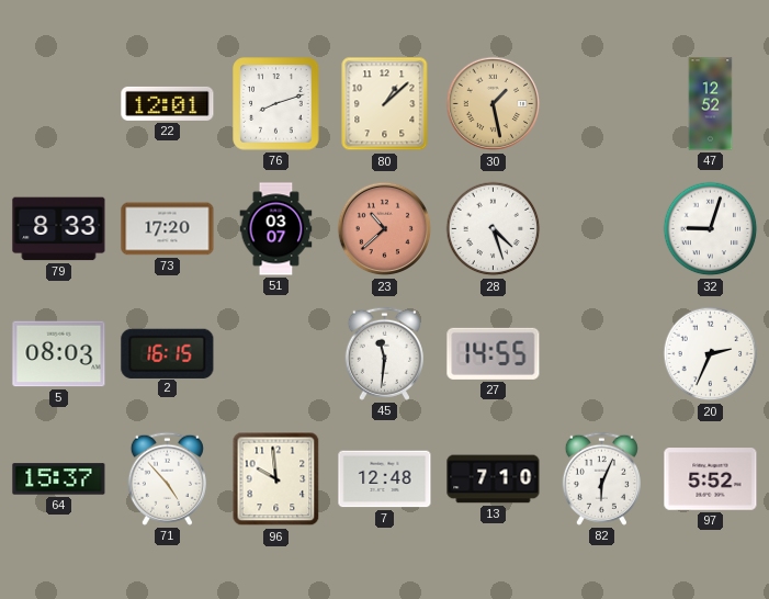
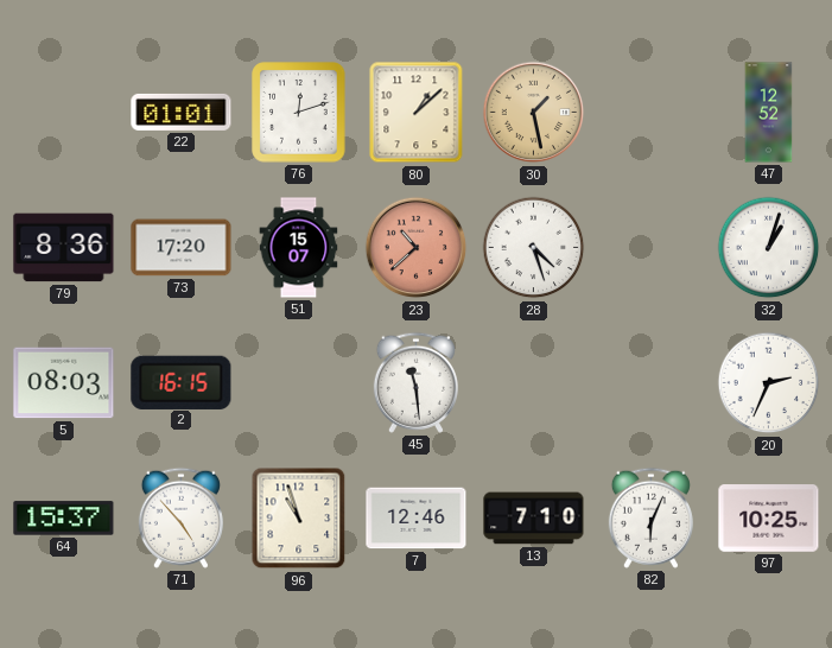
22: 12:01 -> 01:01
76: 8:12 -> 12:12
79: 8:33 -> 8:36
51: 03:07 -> 15:07
32: 9:03 -> 1:03
45: 11:31 -> 11:29
27: 14:55 -> none
96: 9:59 -> 10:57
7: 12:48 -> 12:46
97: 5:52 -> 10:25
